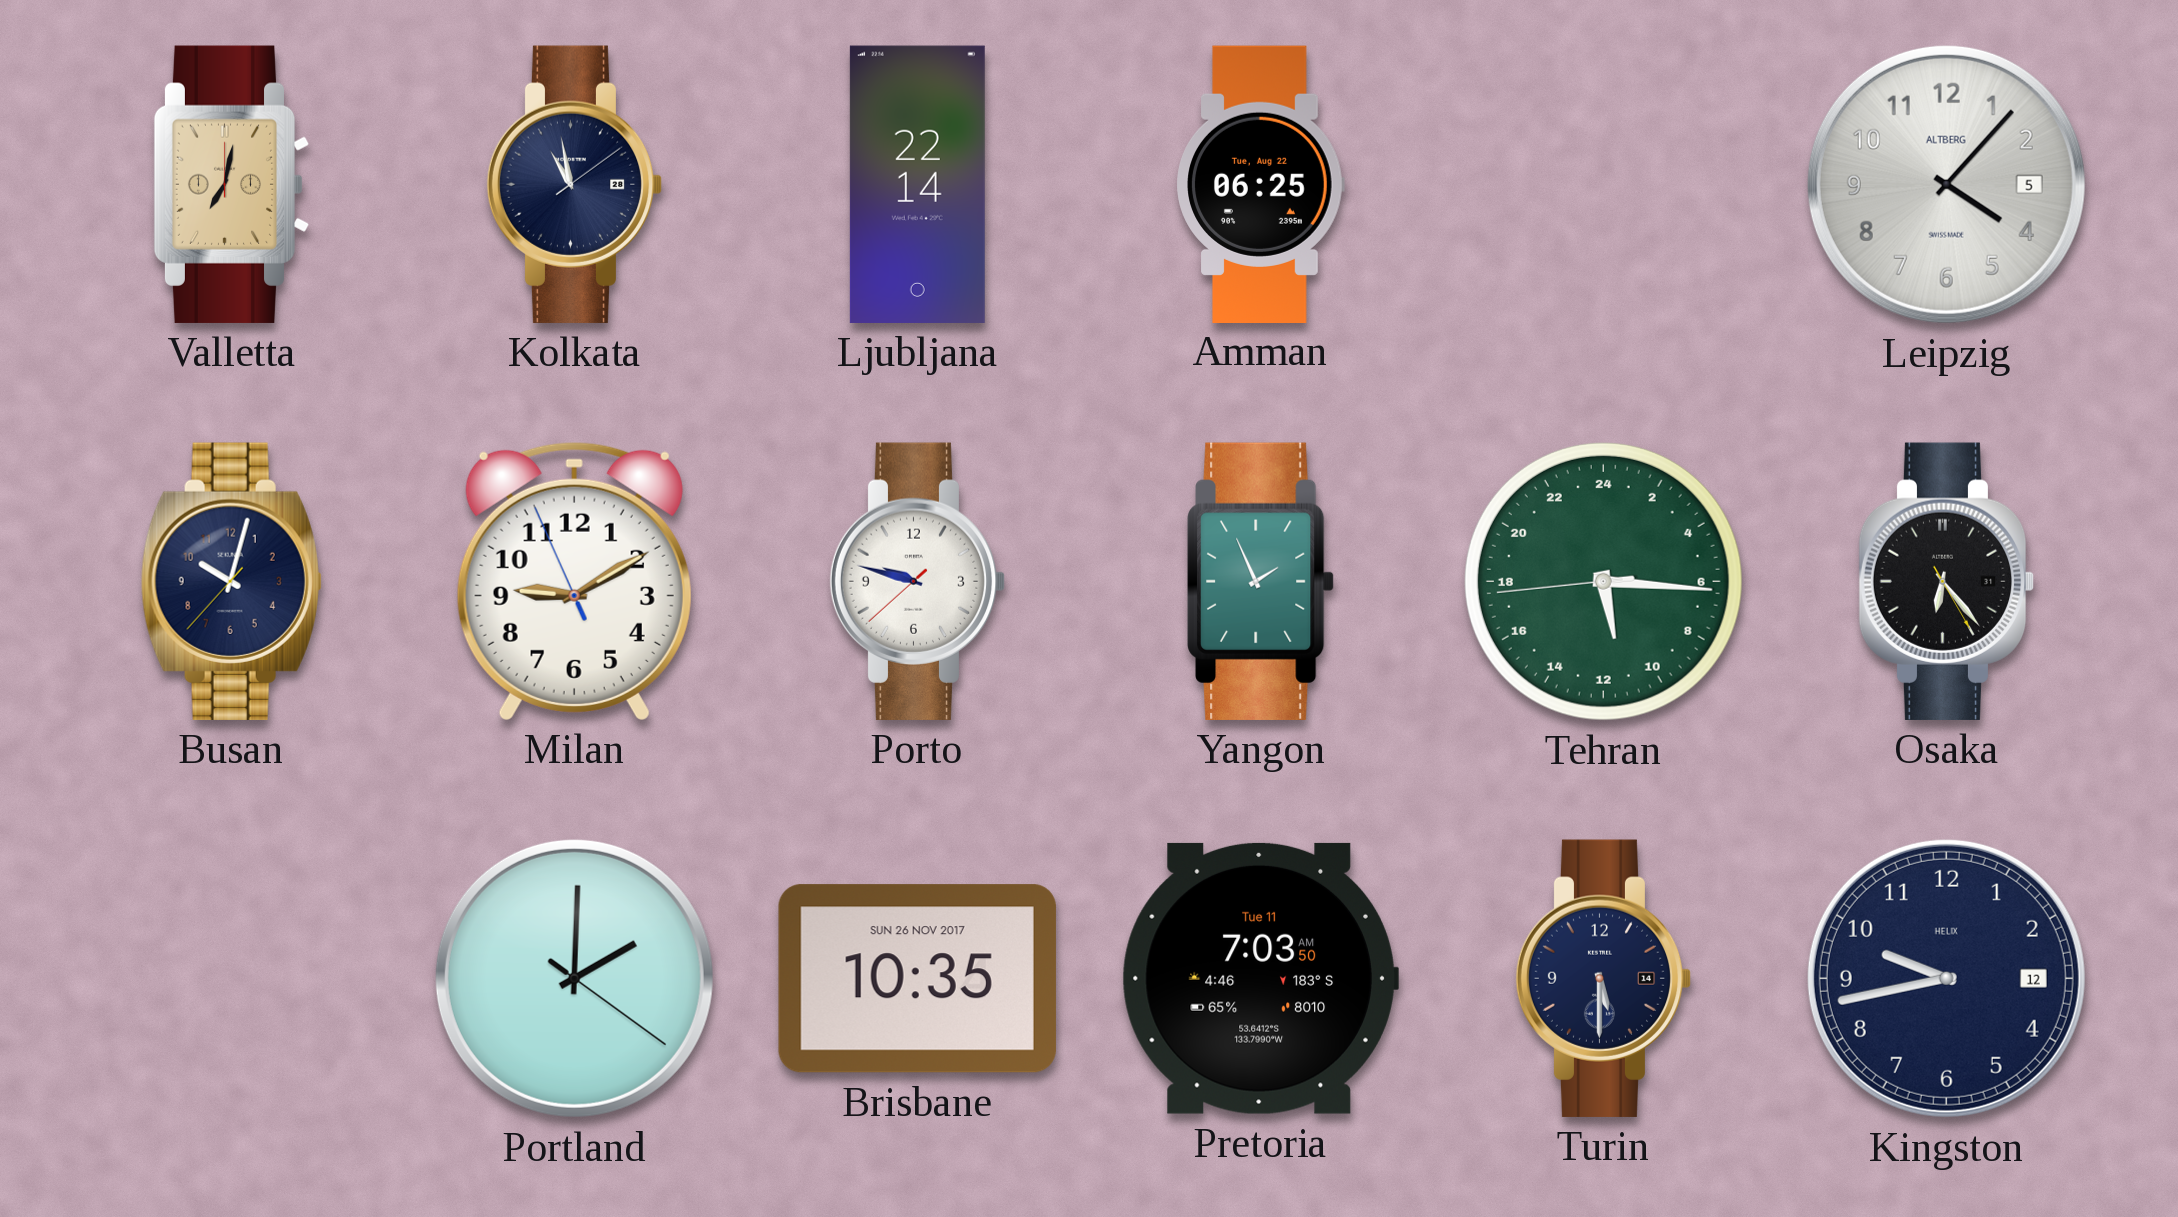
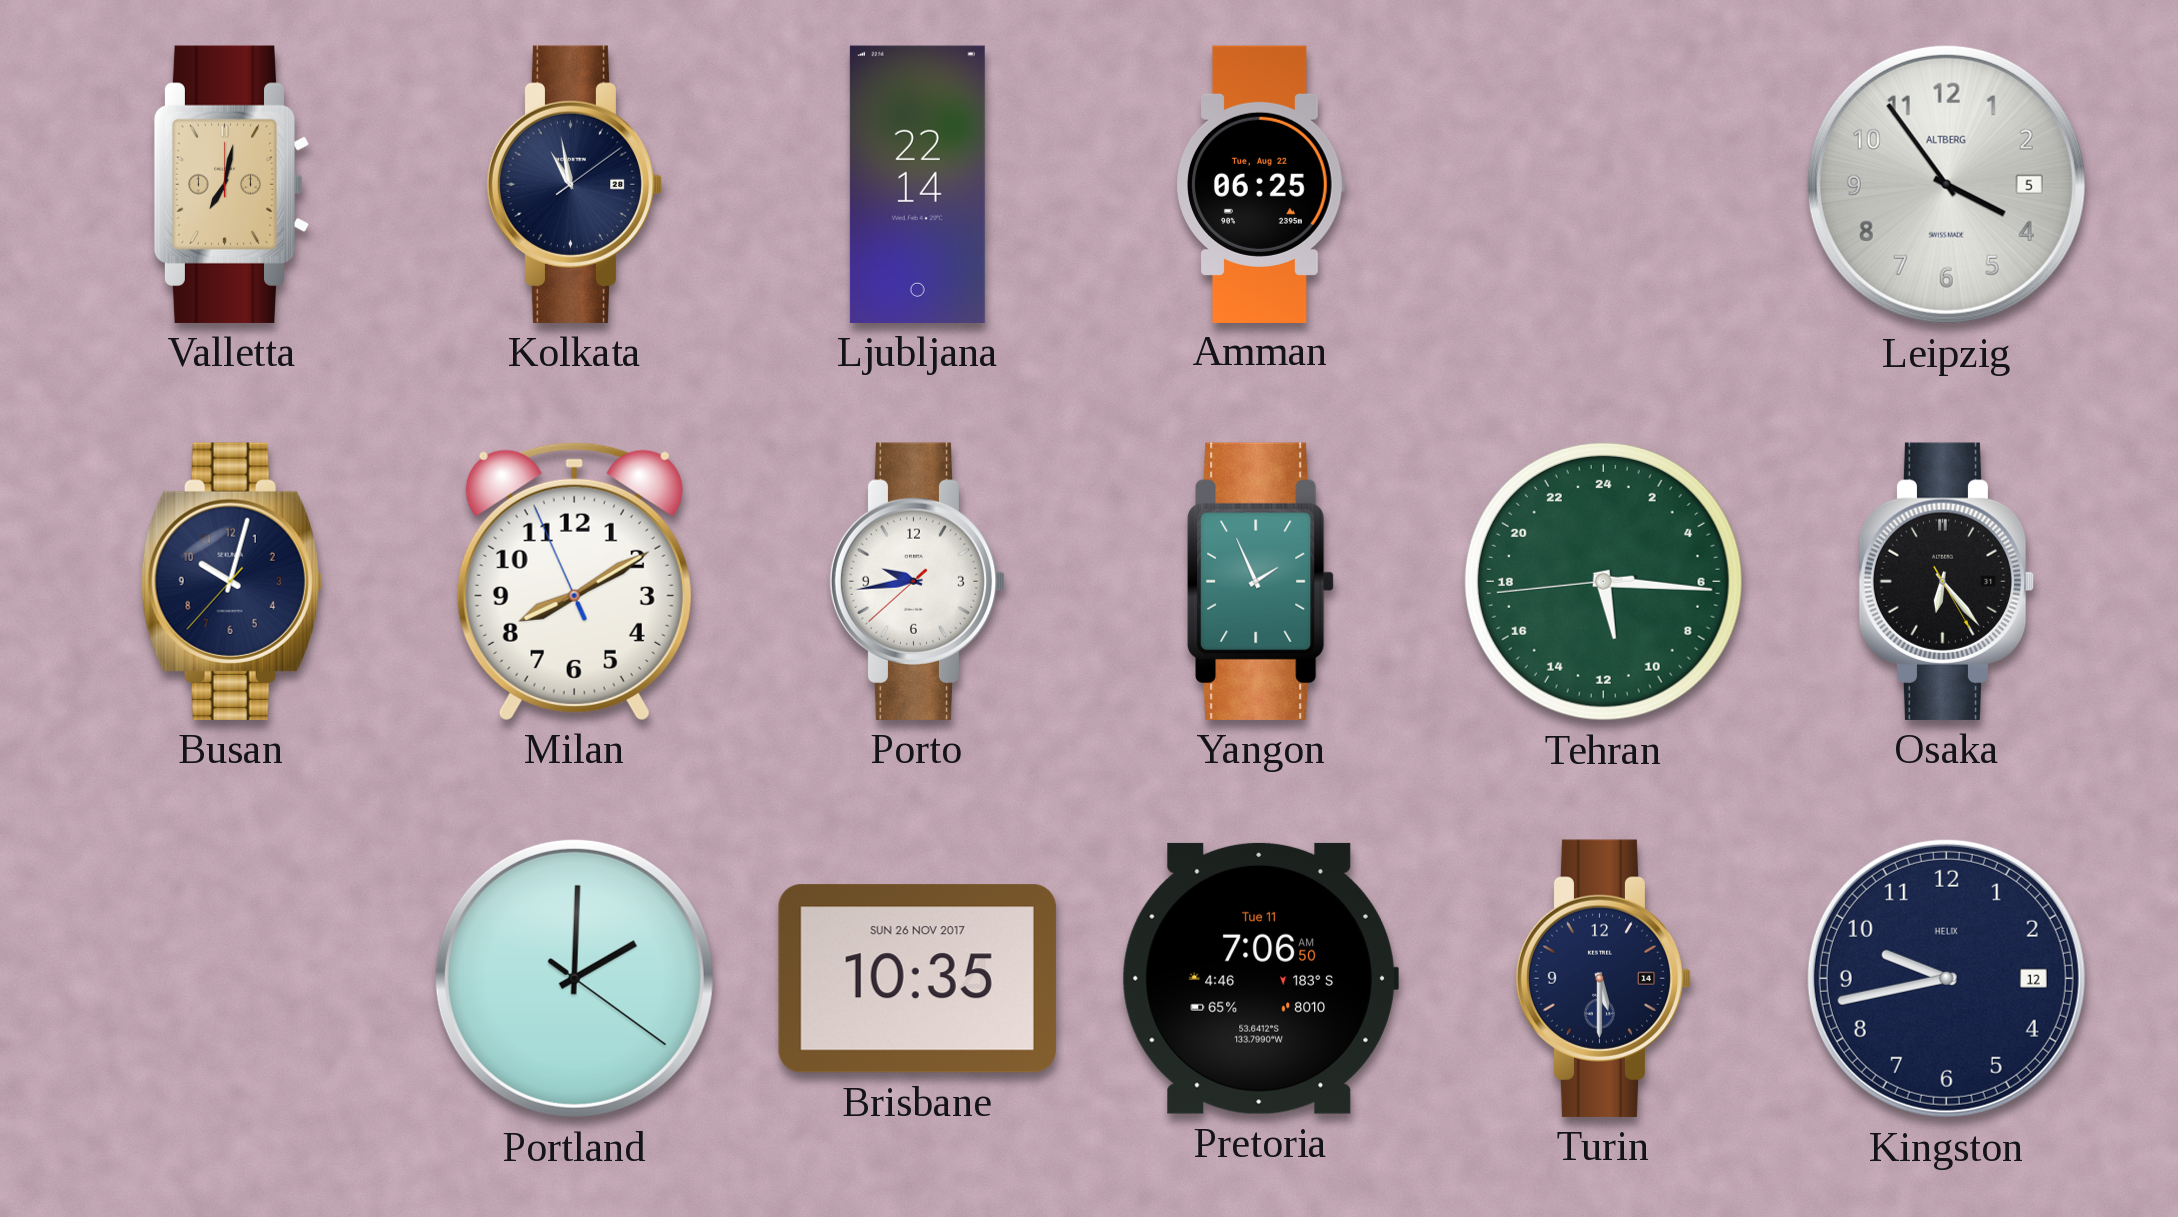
Leipzig: 4:07 -> 3:54
Milan: 9:09 -> 8:09
Porto: 9:47 -> 9:43
Pretoria: 7:03 -> 7:06
